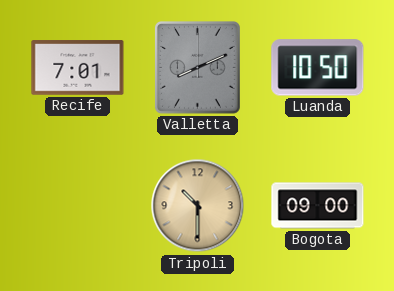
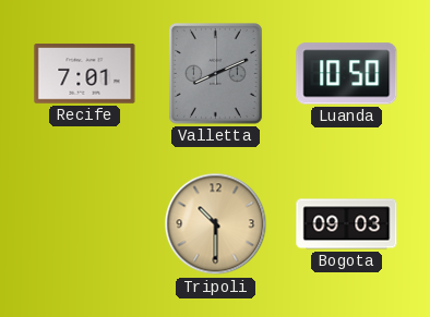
Bogota: 09:00 -> 09:03
